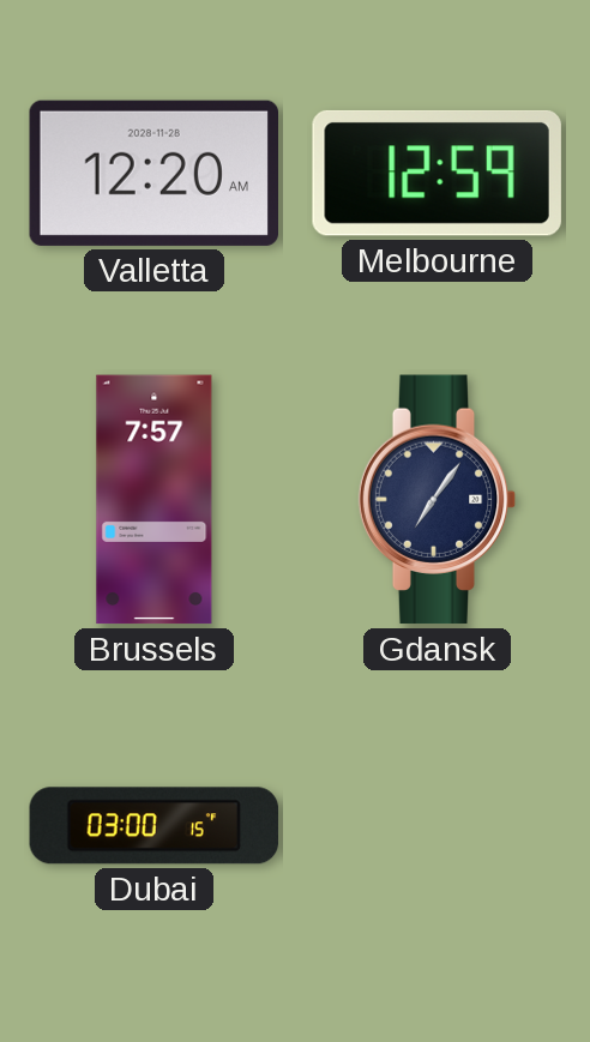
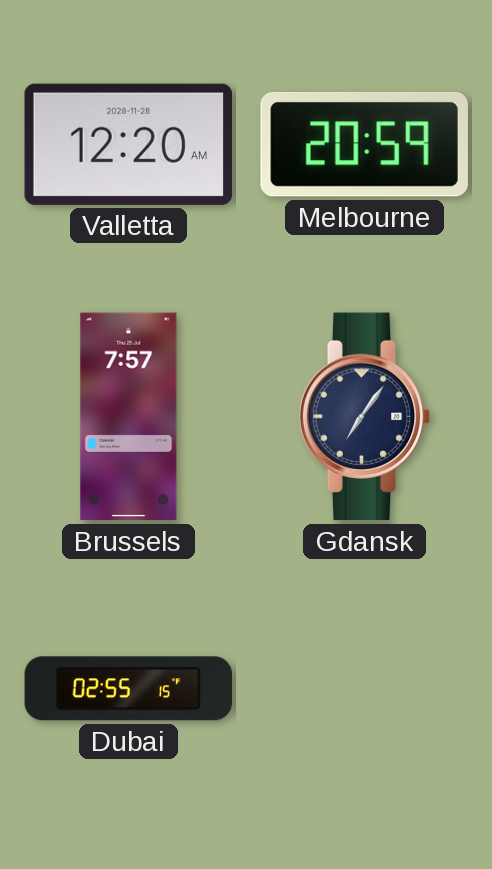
Melbourne: 12:59 -> 20:59
Dubai: 03:00 -> 02:55
